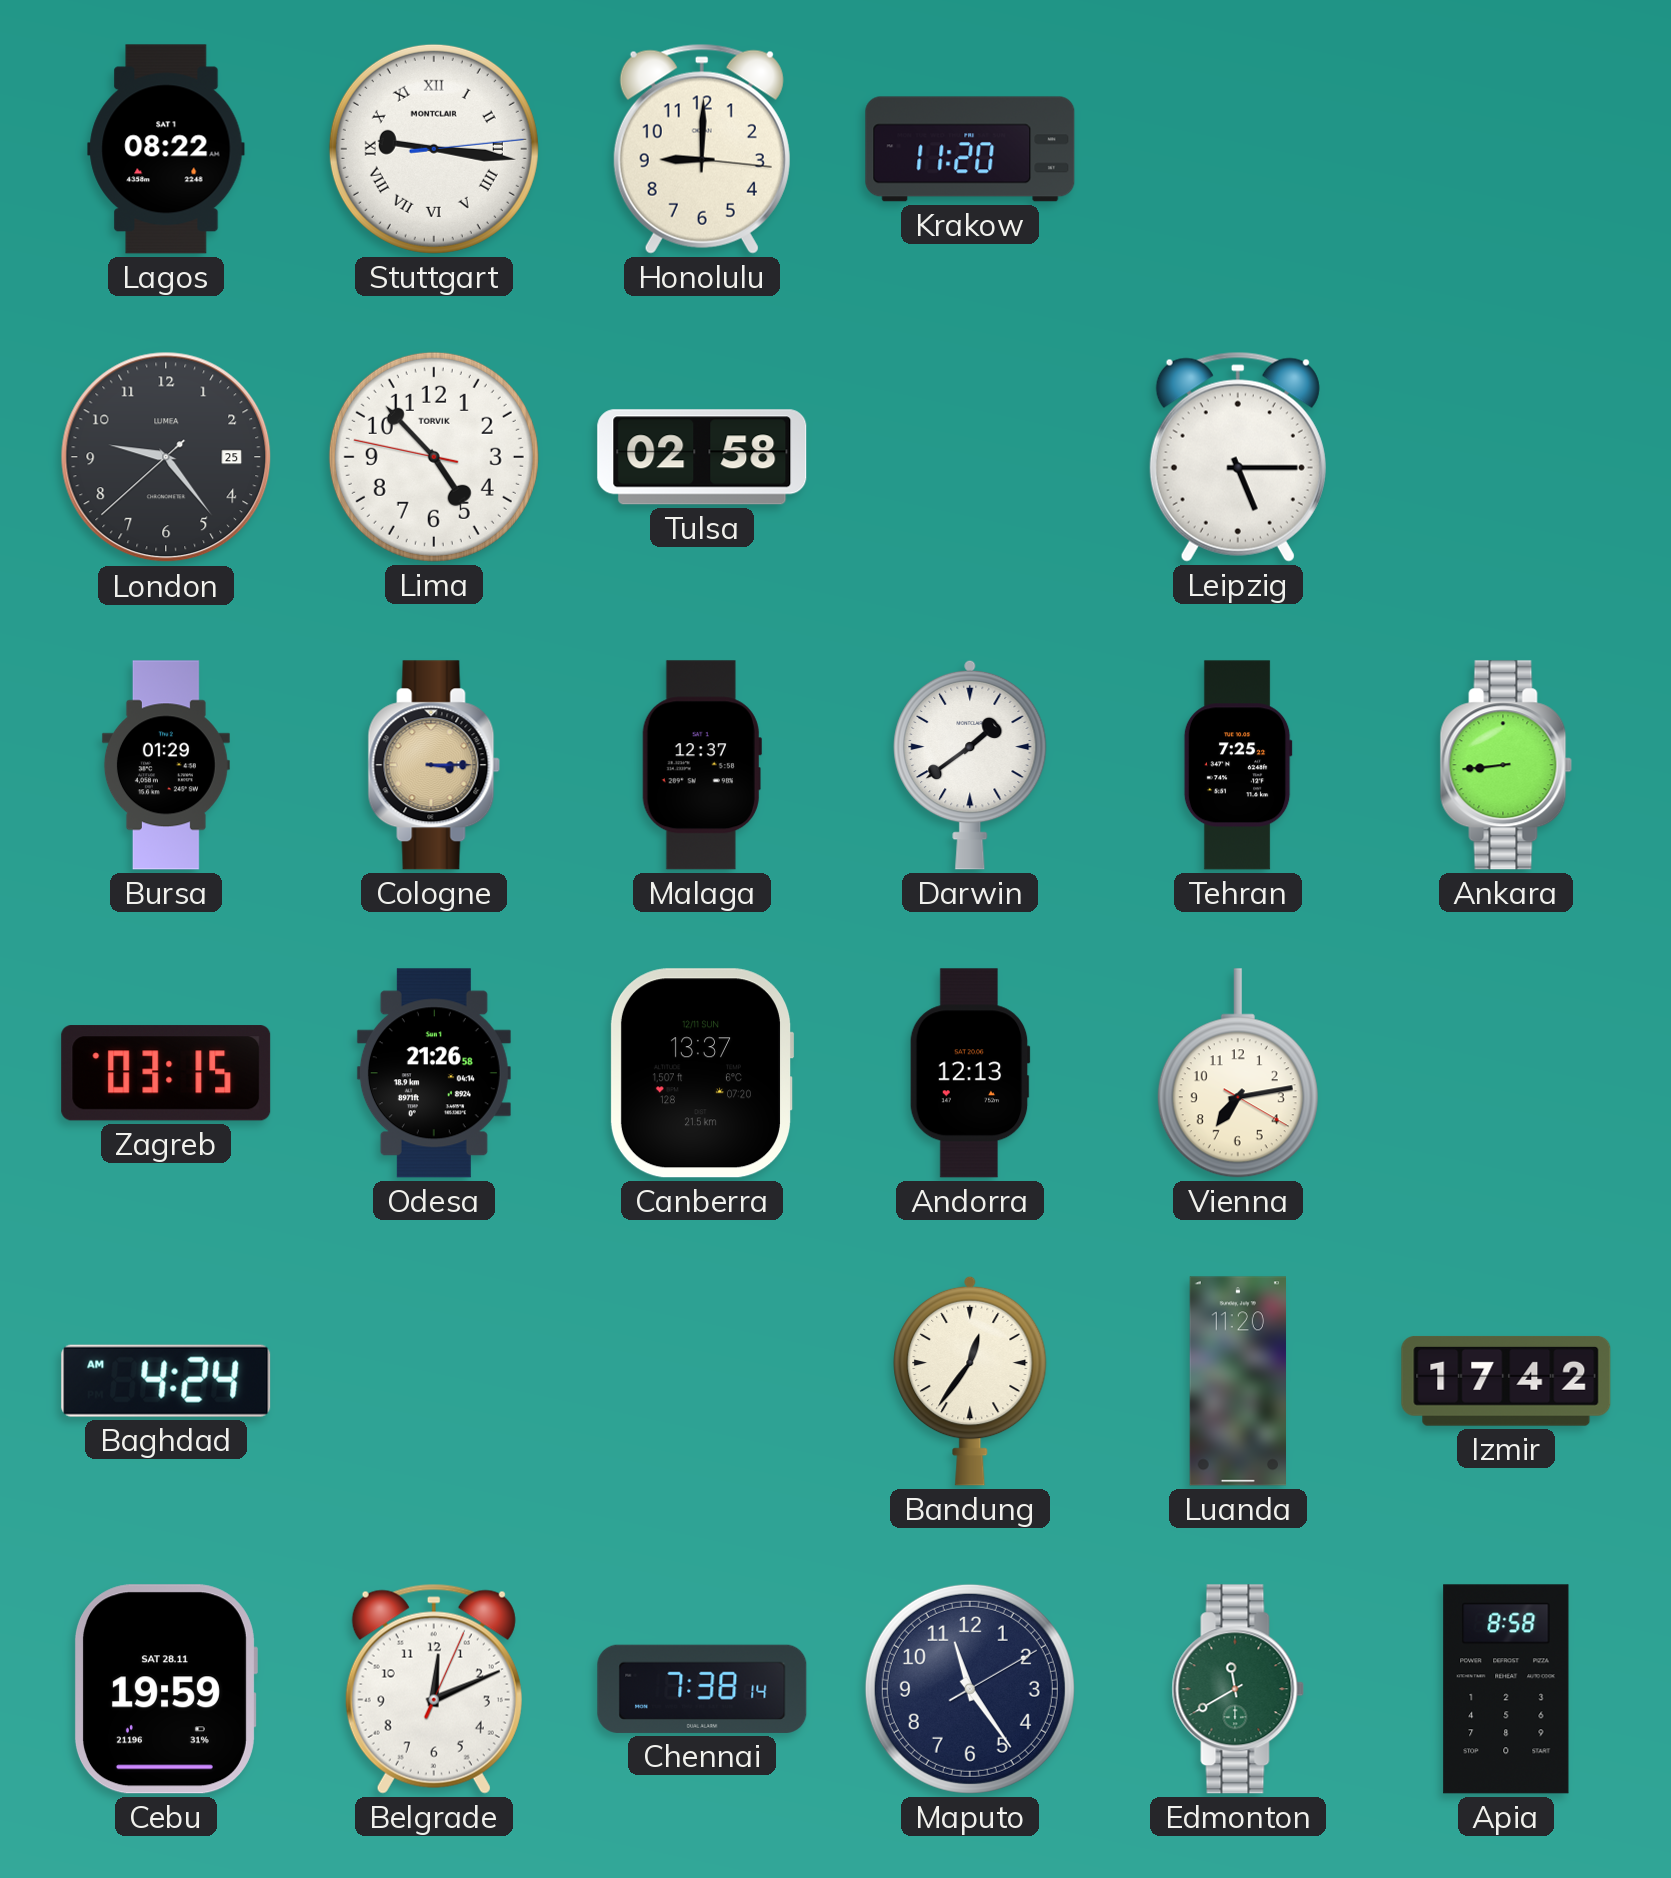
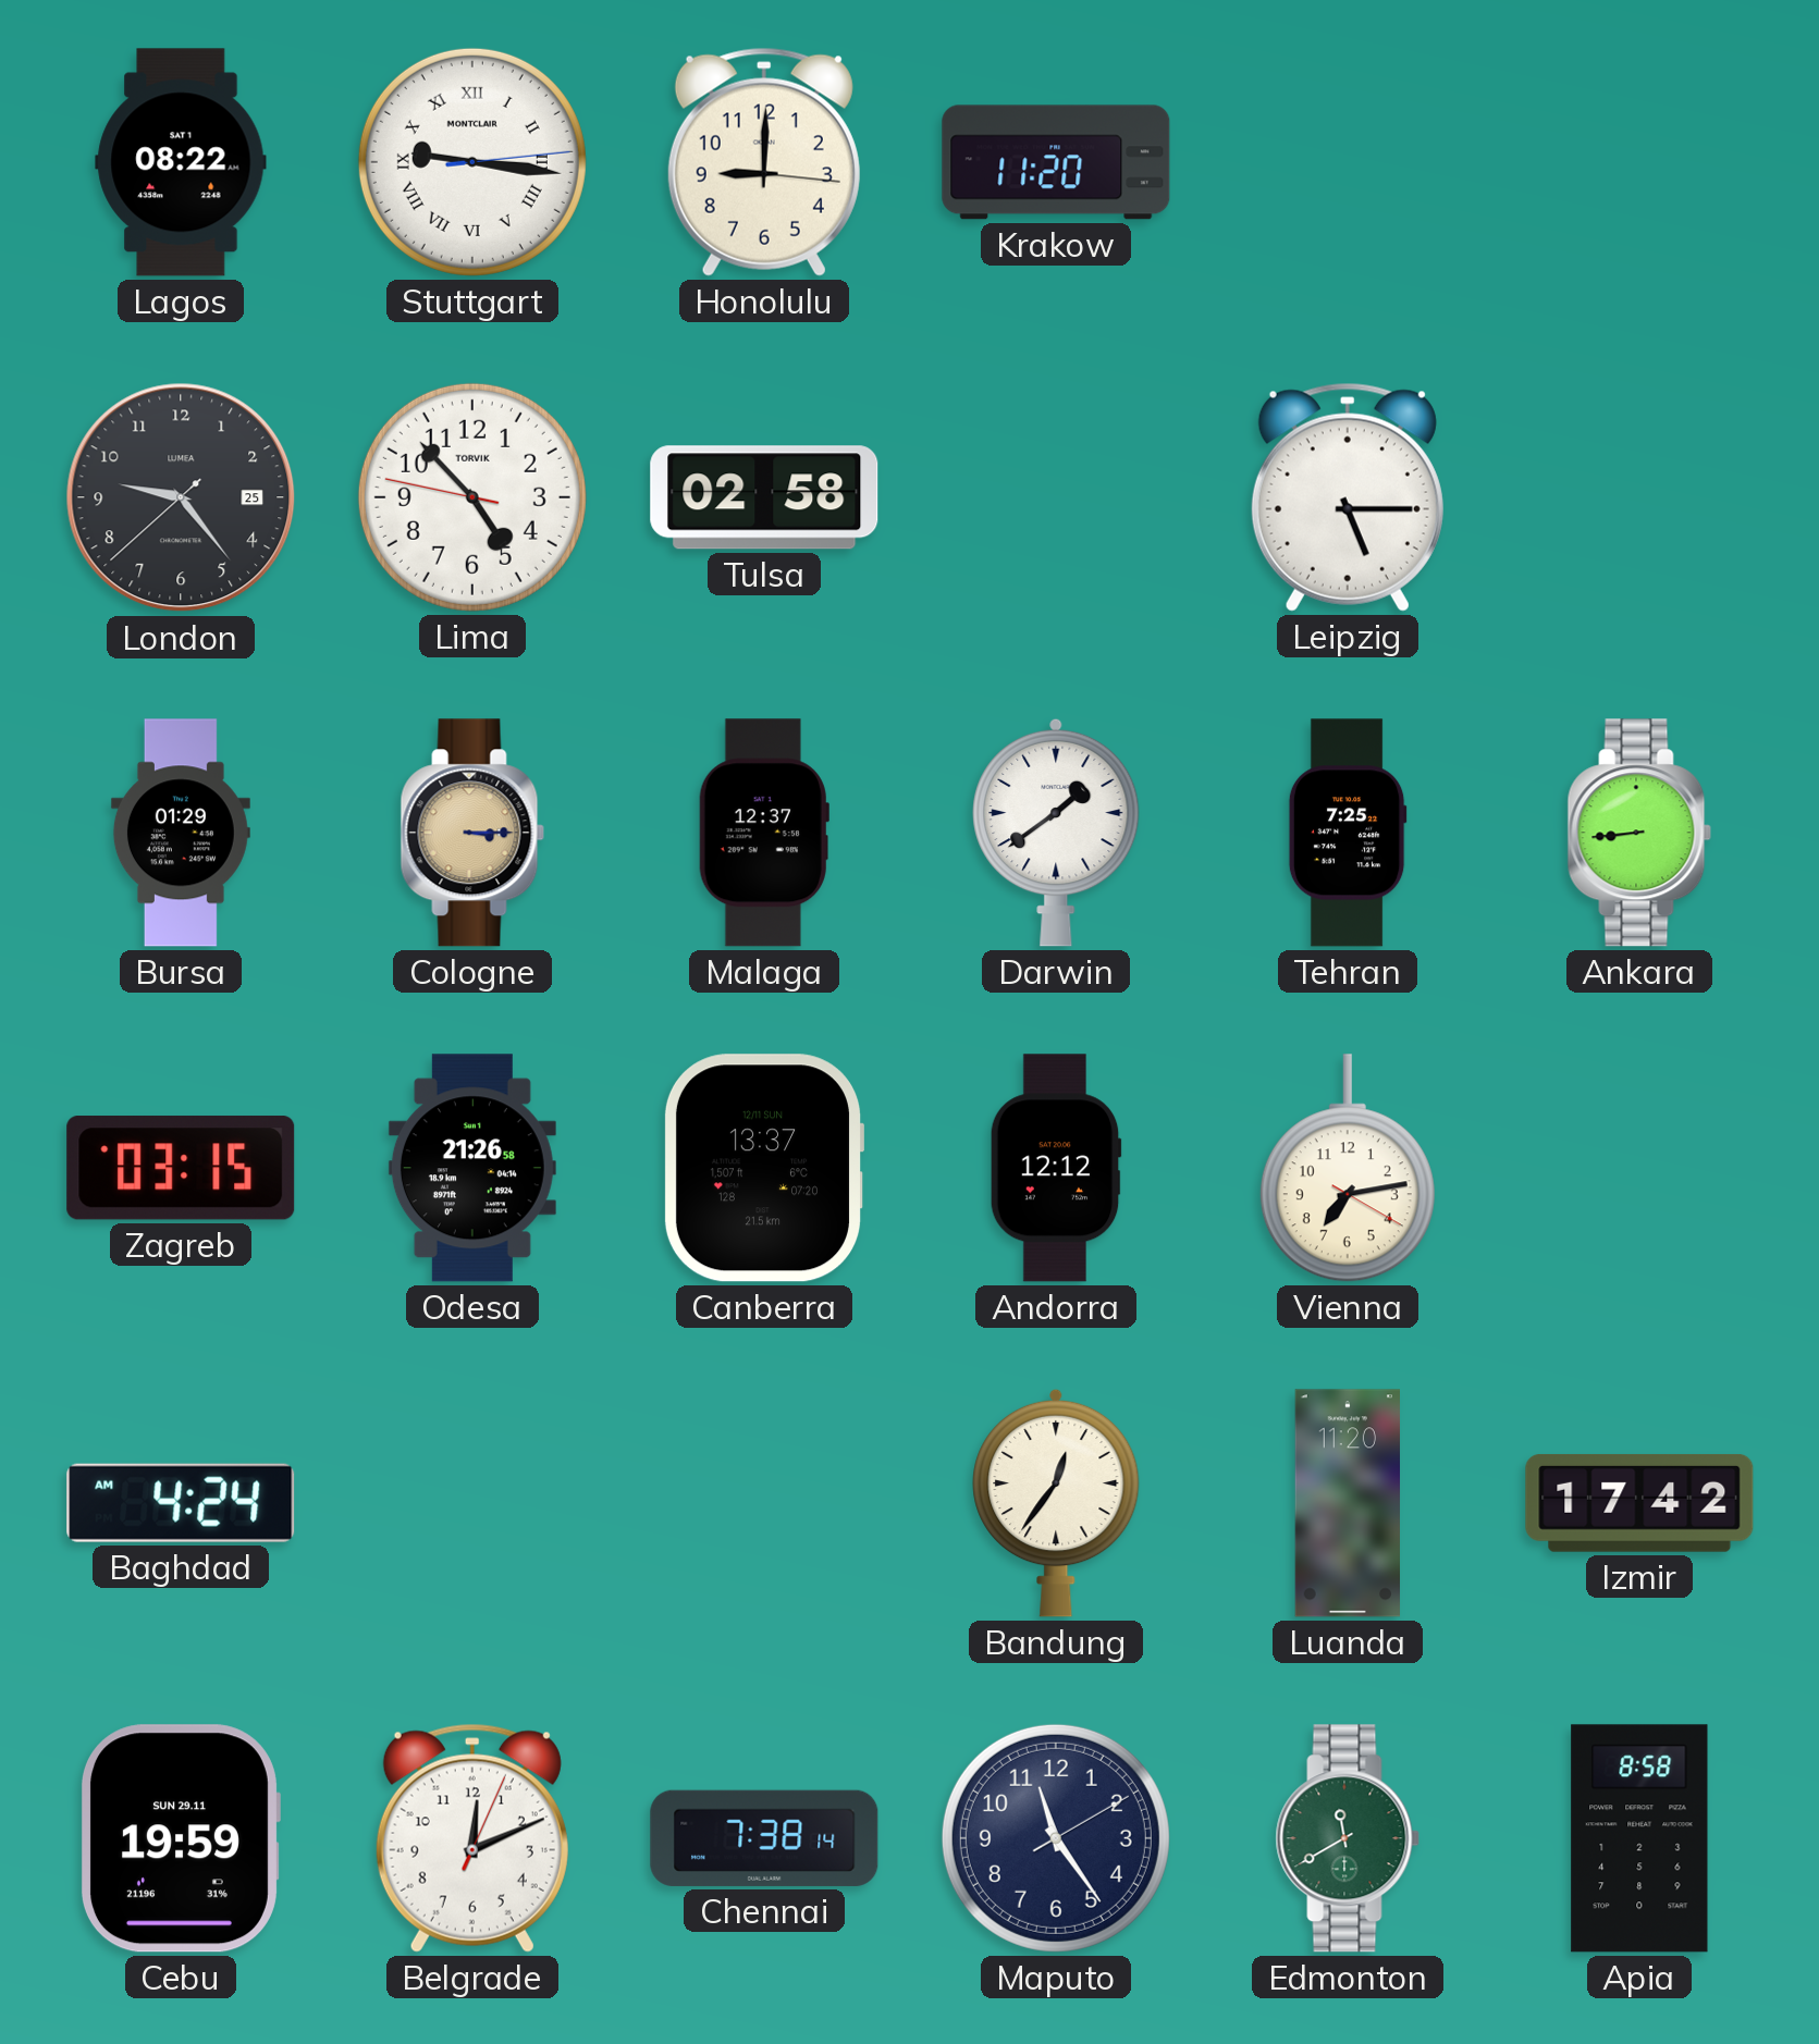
Andorra: 12:13 -> 12:12
Cebu date: SAT 28.11 -> SUN 29.11
